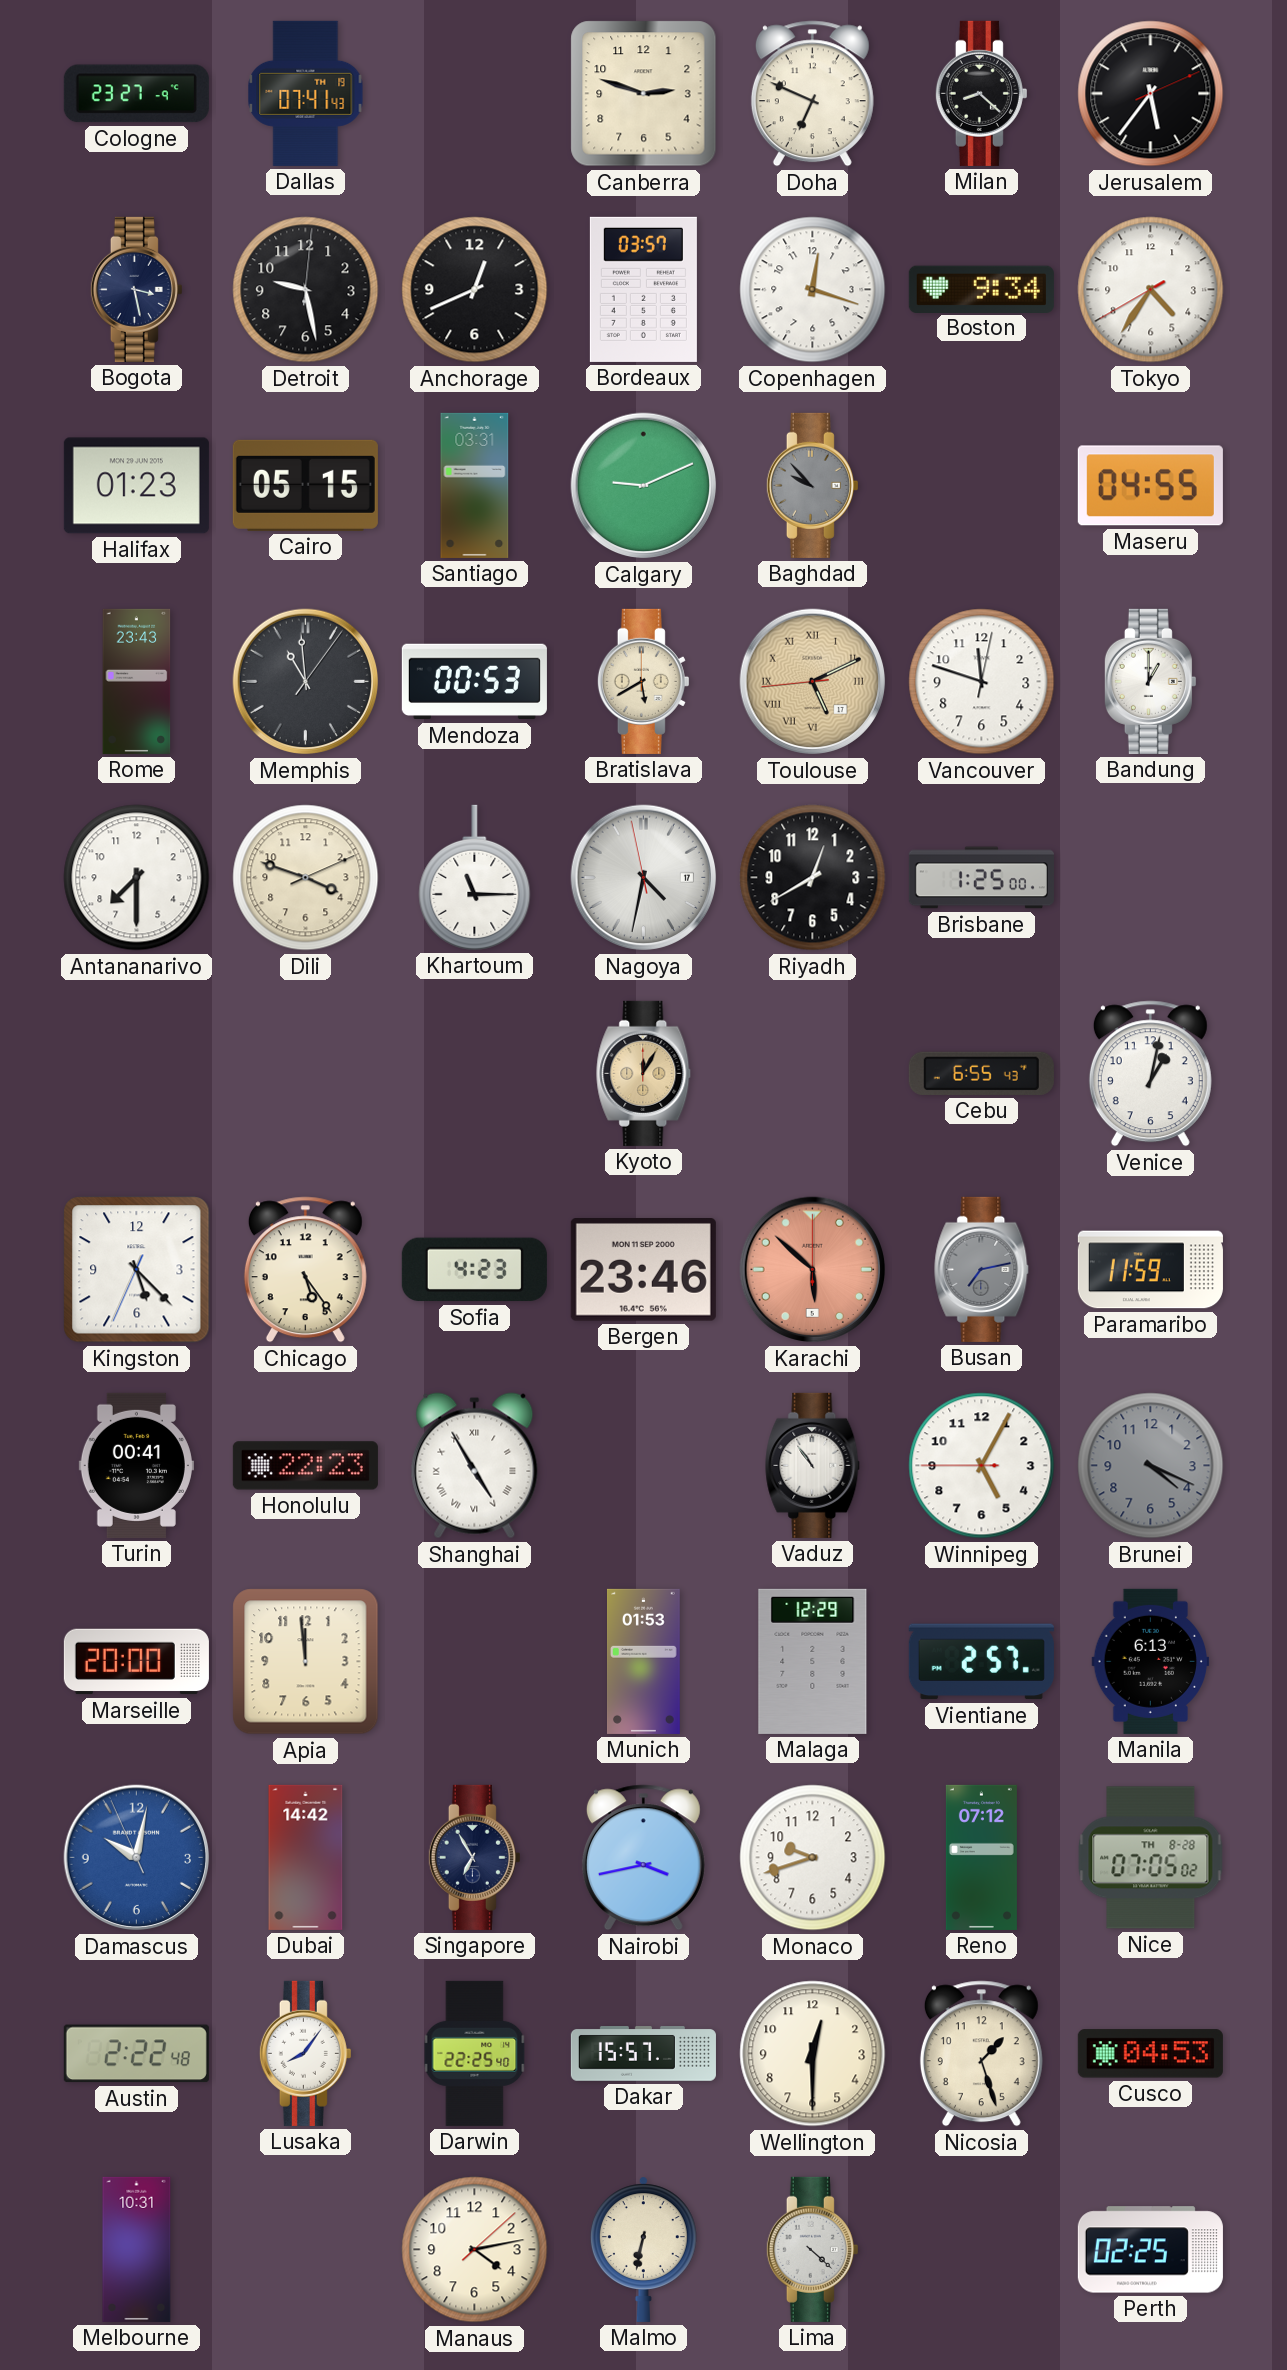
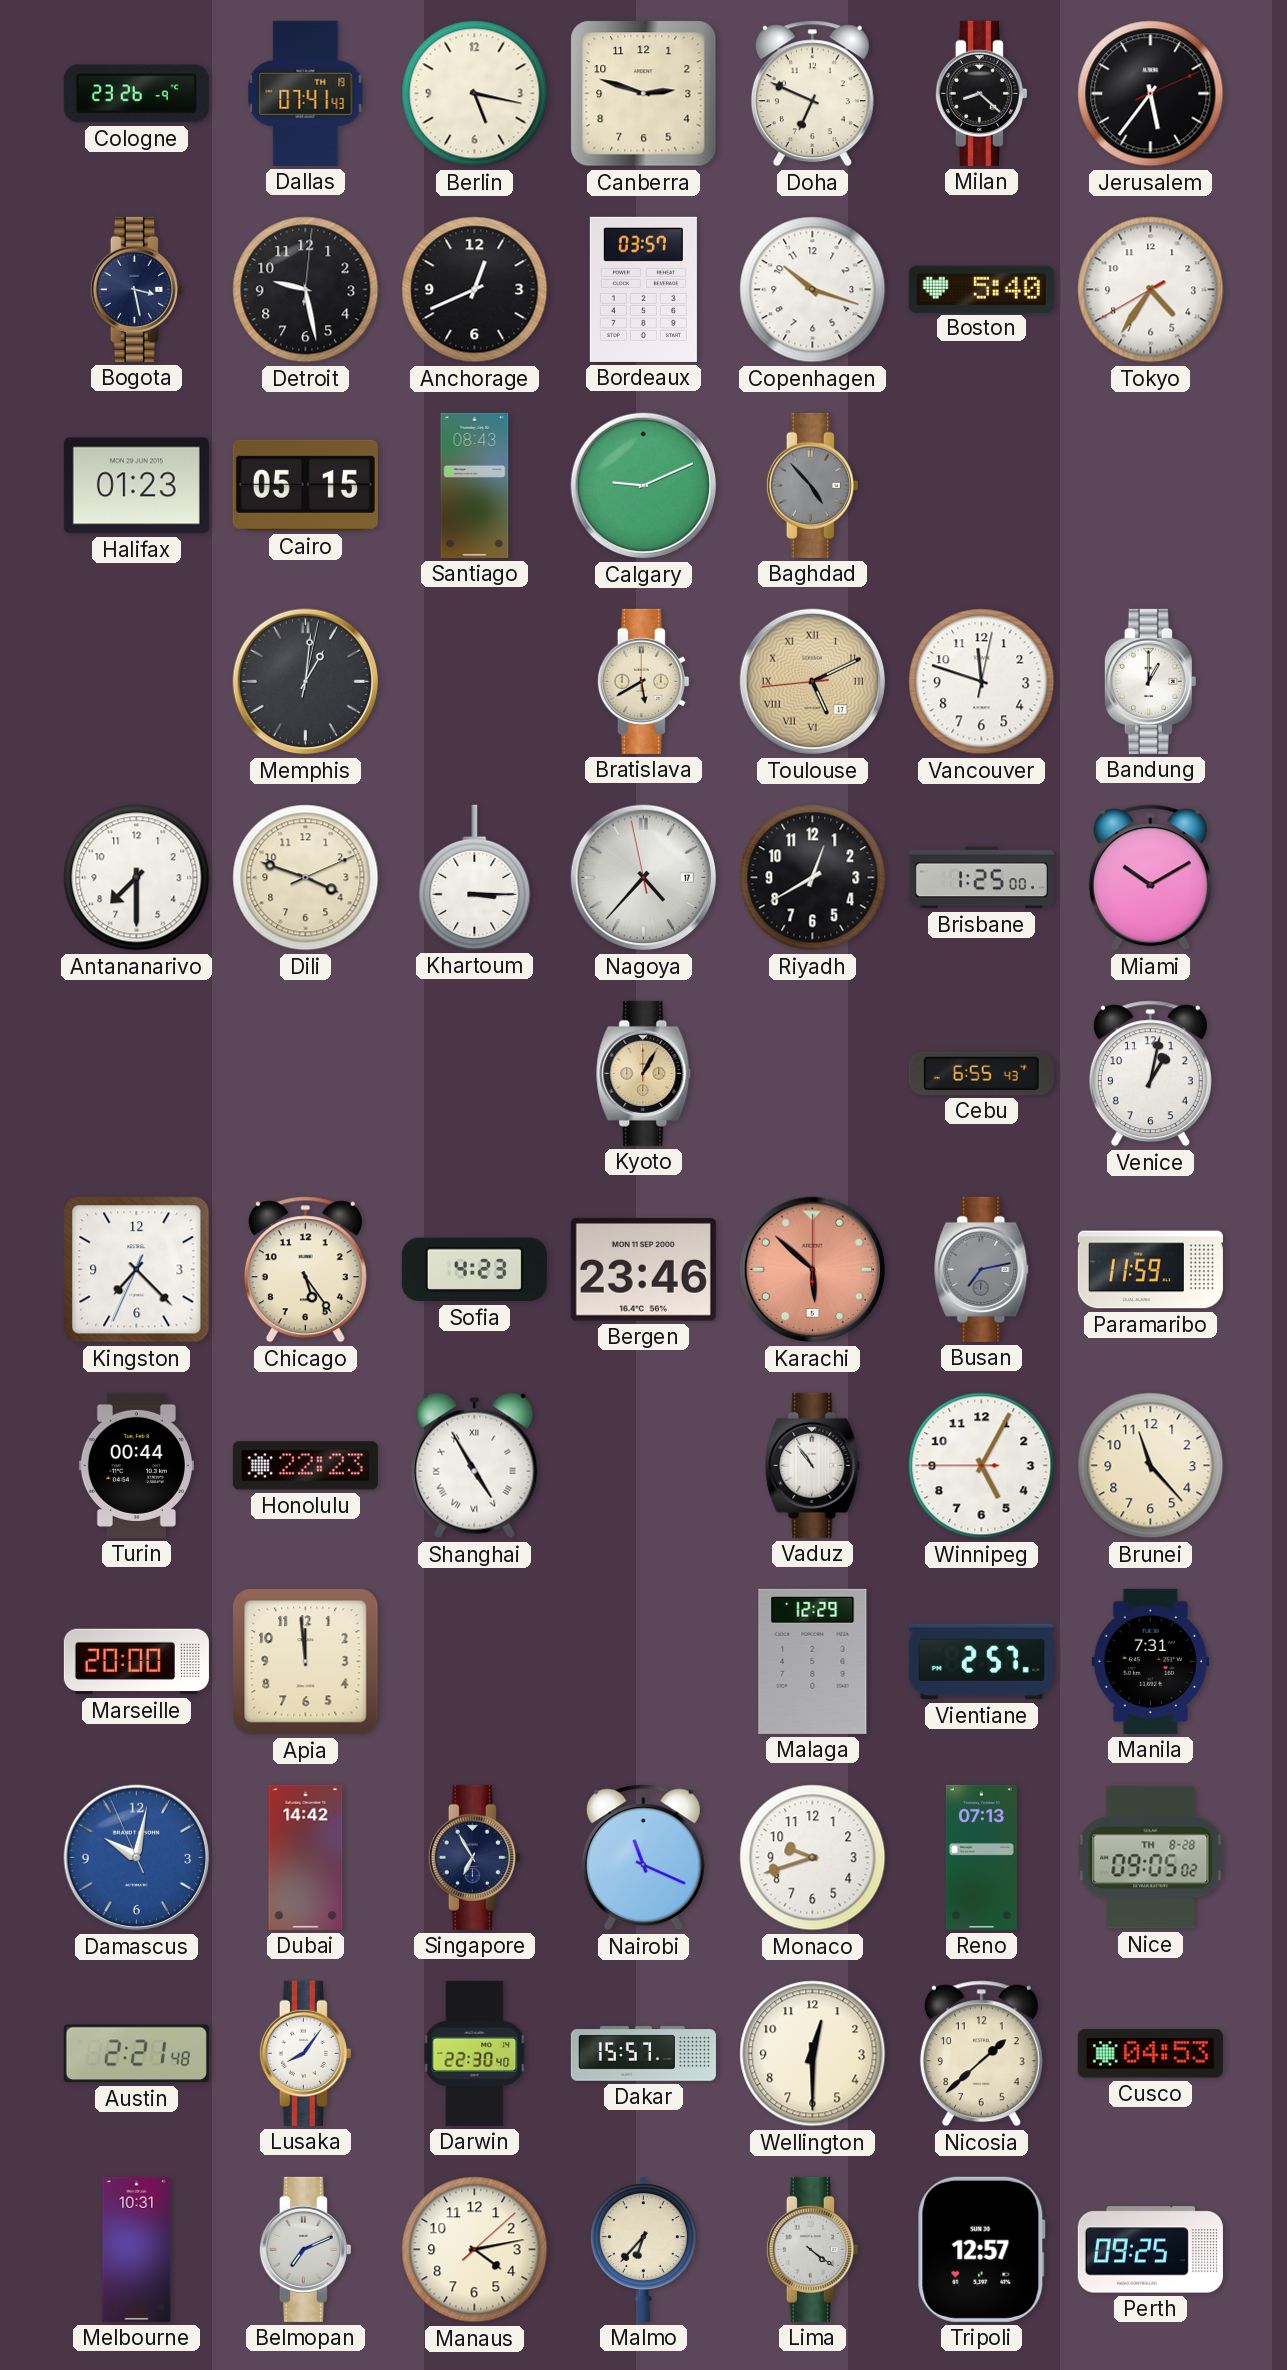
Cologne: 23:27 -> 23:26
Berlin: none -> 5:17
Copenhagen: 12:18 -> 10:18
Boston: 9:34 -> 5:40
Santiago: 03:31 -> 08:43
Baghdad: 9:53 -> 4:53
Maseru: 04:55 -> none
Rome: 23:43 -> none
Memphis: 10:59 -> 1:01
Mendoza: 00:53 -> none
Khartoum: 11:15 -> 3:15
Nagoya: 4:31 -> 4:36
Miami: none -> 10:10
Kyoto: 12:05 -> 1:05
Kingston: 5:22 -> 7:22
Turin: 00:41 -> 00:44
Brunei: 4:19 -> 11:23
Brunei dial: grey -> cream
Munich: 01:53 -> none
Manila: 6:13 -> 7:31
Nairobi: 3:43 -> 11:19
Reno: 07:12 -> 07:13
Nice: 07:05 -> 09:05
Austin: 2:22 -> 2:21
Darwin: 22:25 -> 22:30
Nicosia: 1:27 -> 1:38
Belmopan: none -> 7:11
Malmo: 6:32 -> 6:37
Lima: 4:22 -> 4:21
Tripoli: none -> 12:57
Perth: 02:25 -> 09:25
